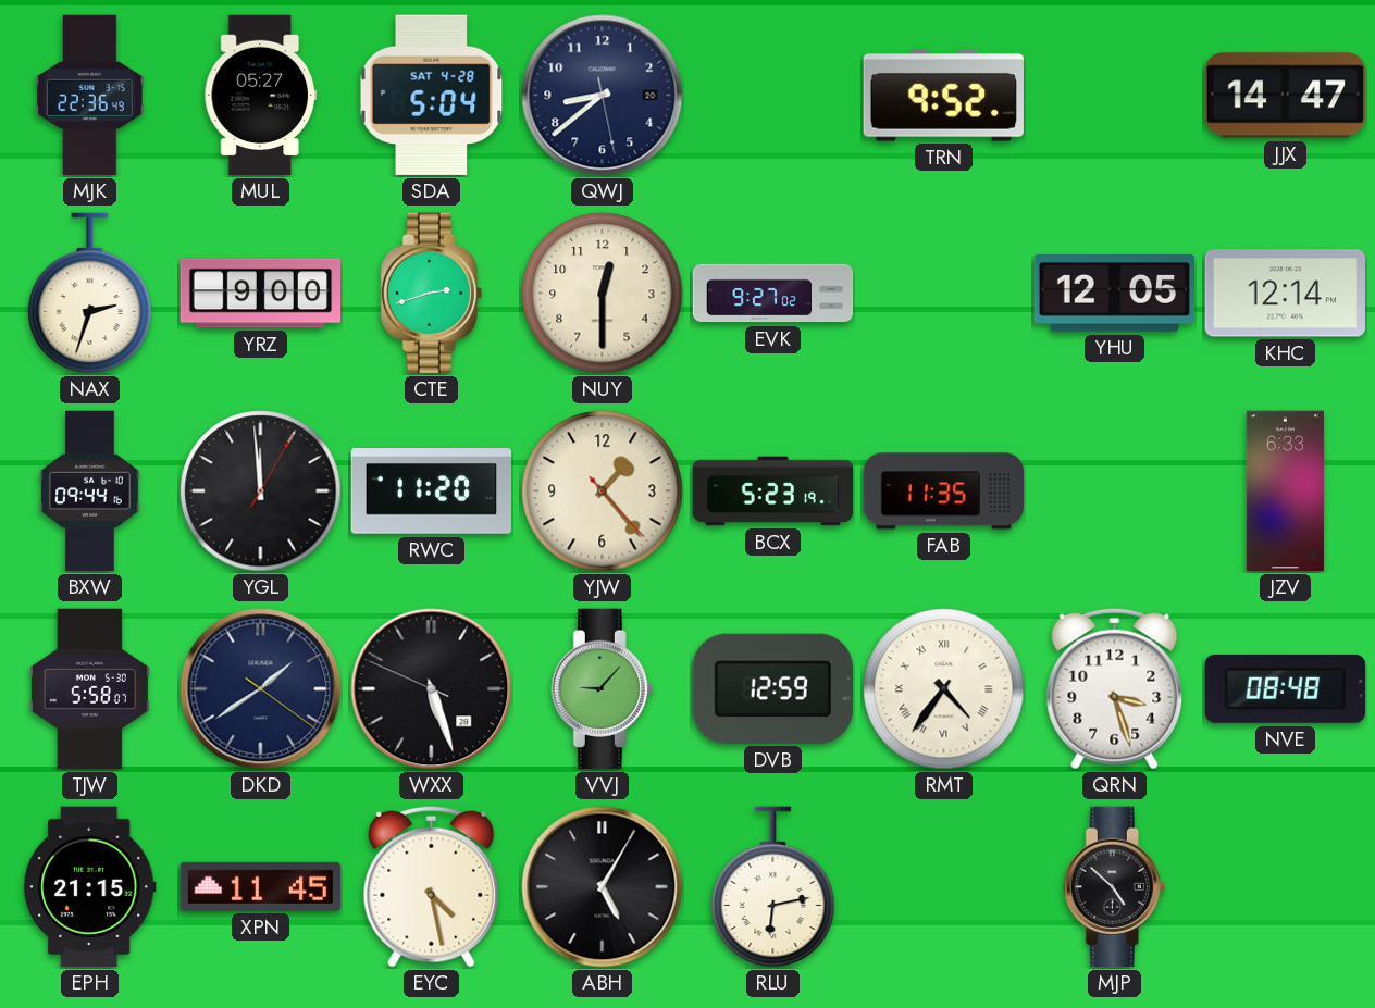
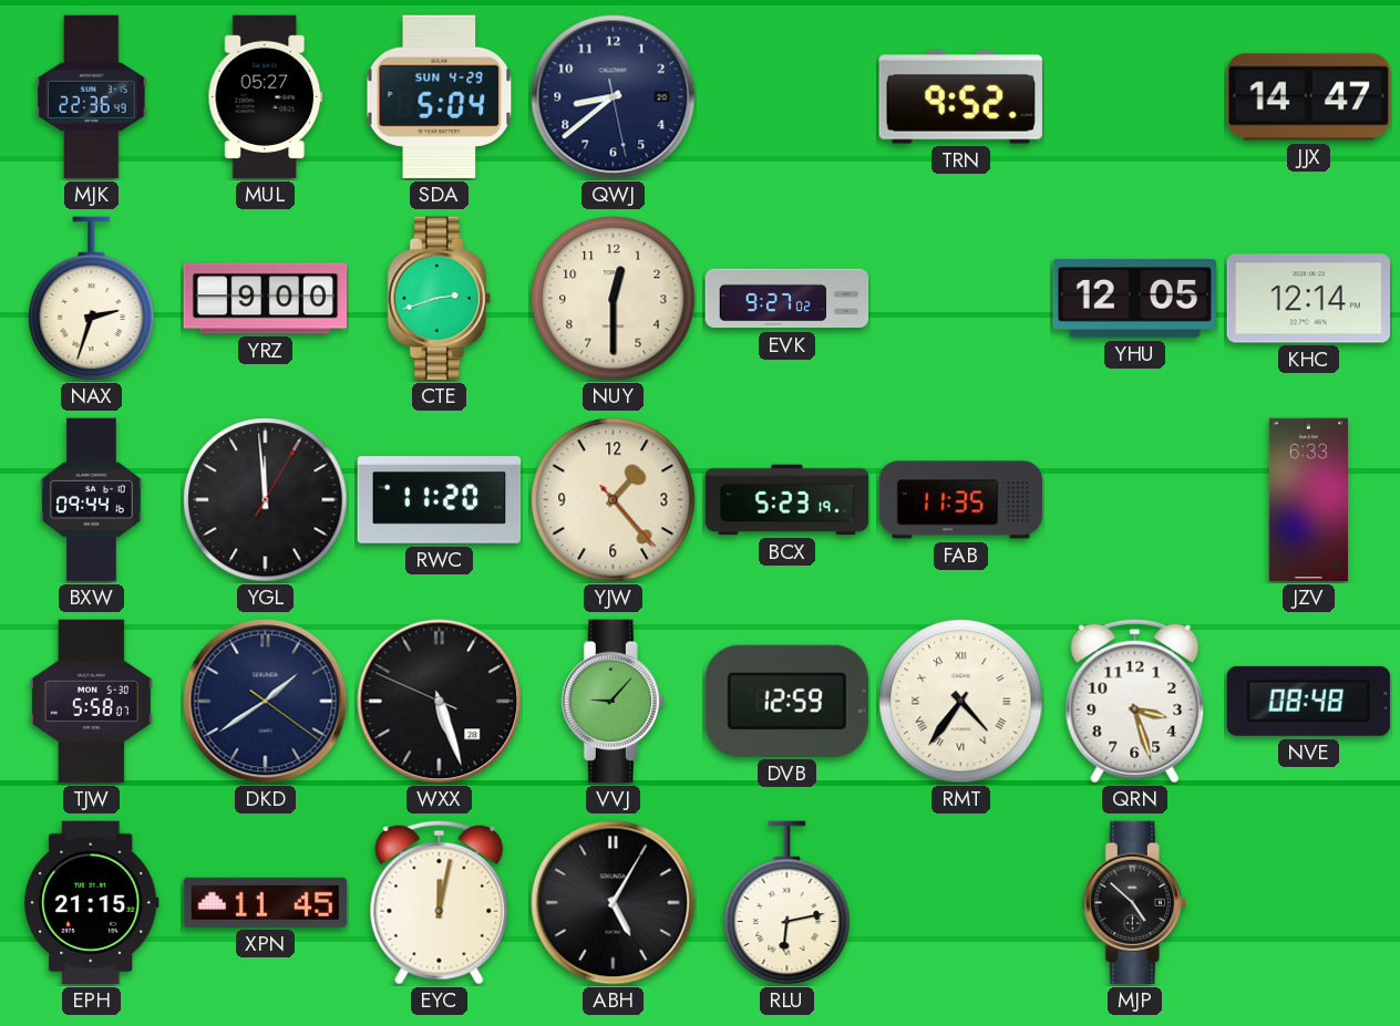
SDA date: SAT 4-28 -> SUN 4-29
EYC: 4:28 -> 12:02
